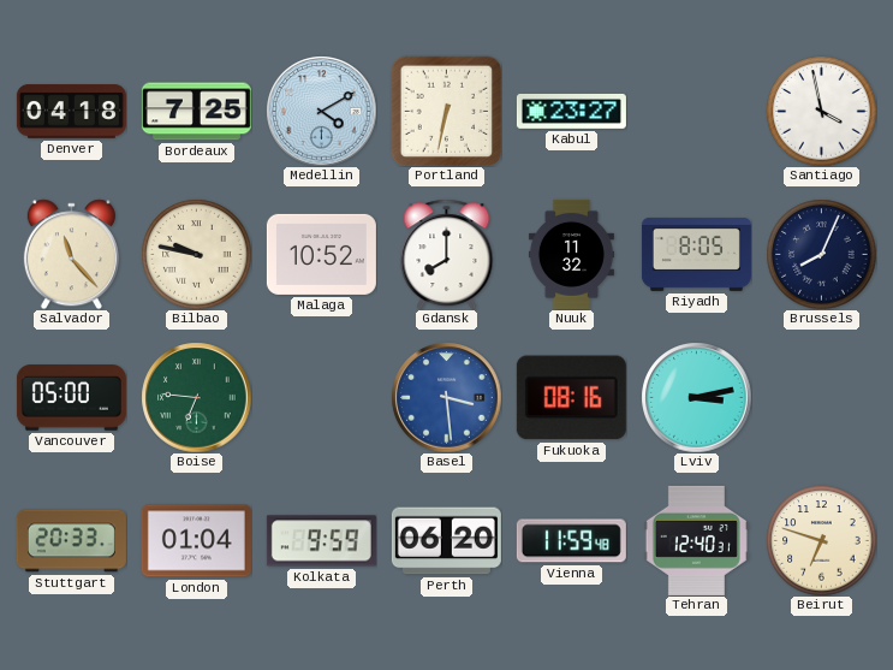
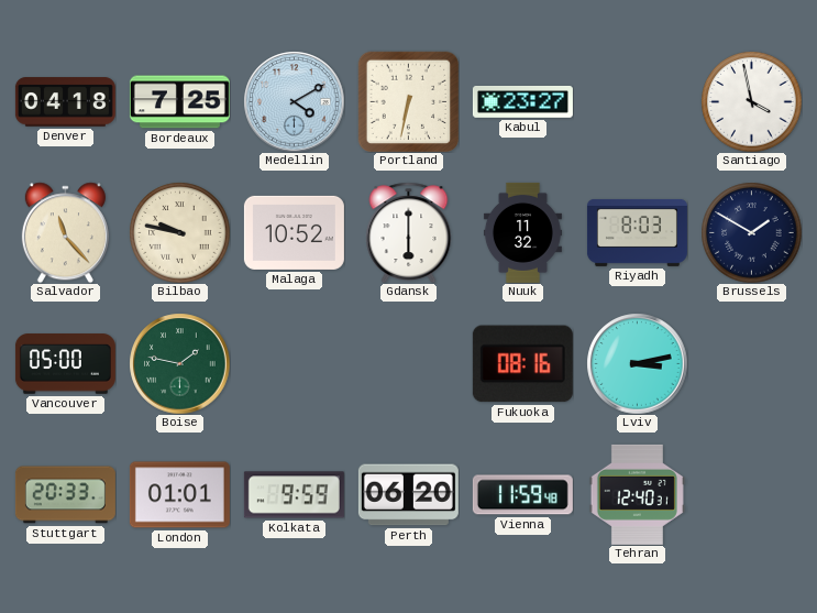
Gdansk: 8:00 -> 6:00
Riyadh: 8:05 -> 8:03
Brussels: 8:04 -> 1:50
Boise: 6:46 -> 1:47
Basel: 3:29 -> none
London: 01:04 -> 01:01
Beirut: 6:48 -> none
